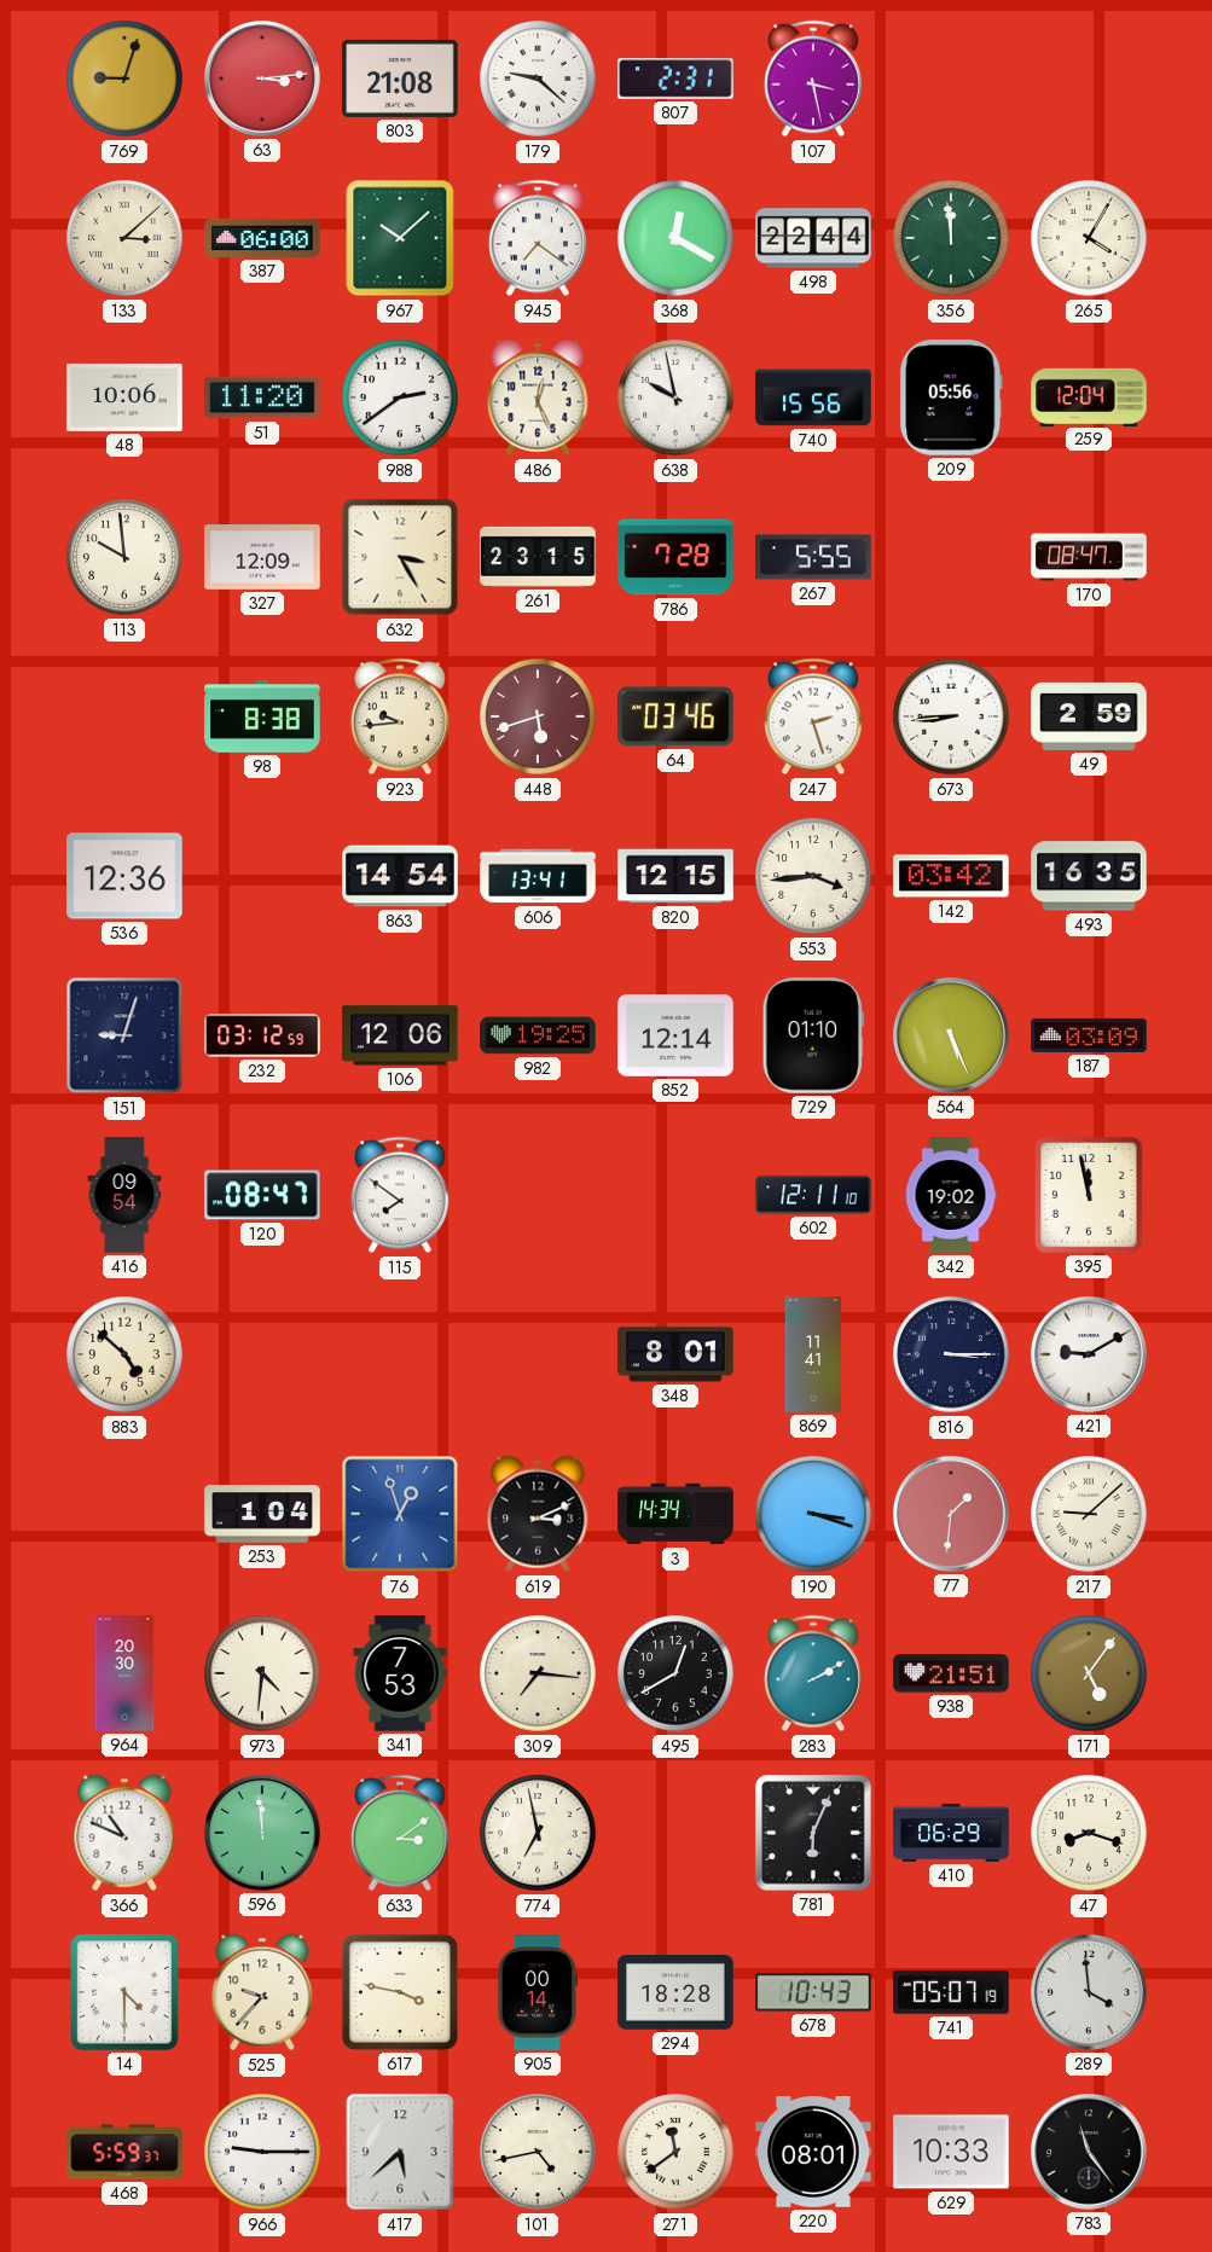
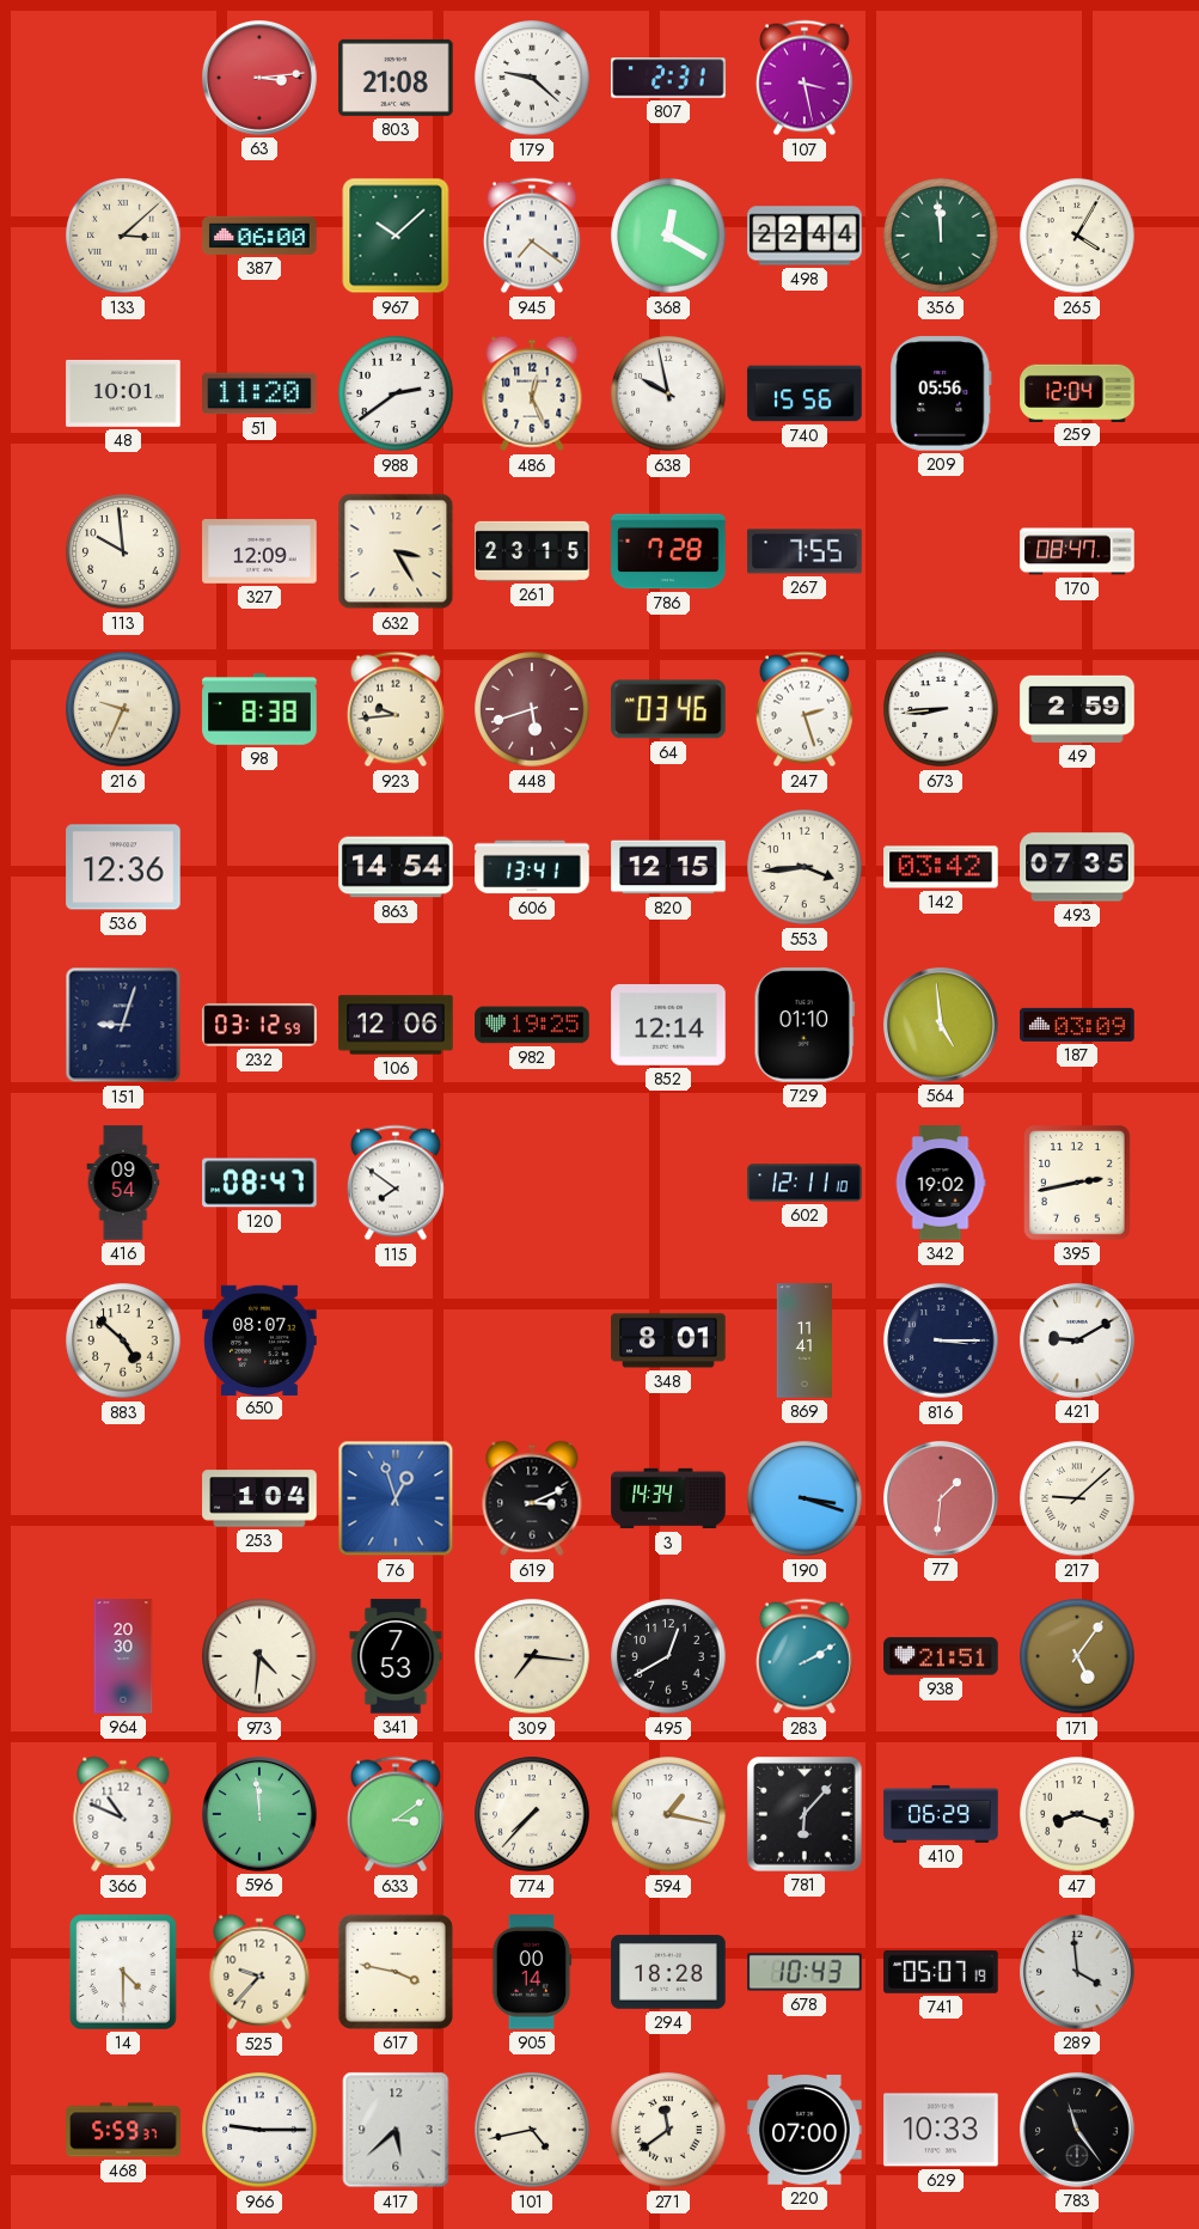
769: 9:03 -> none
48: 10:06 -> 10:01
267: 5:55 -> 7:55
216: none -> 9:34
493: 16:35 -> 07:35
564: 5:26 -> 4:59
395: 11:58 -> 2:43
650: none -> 08:07
774: 6:58 -> 7:37
594: none -> 1:17
781: 6:04 -> 6:07
220: 08:01 -> 07:00
